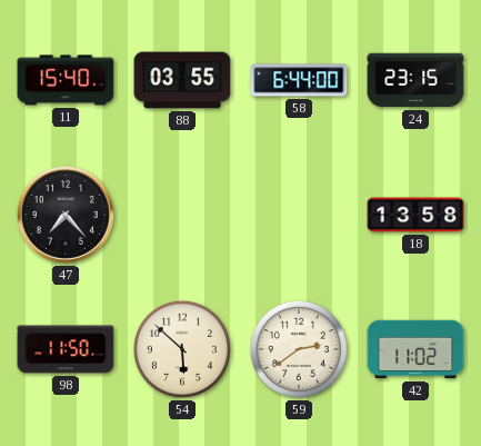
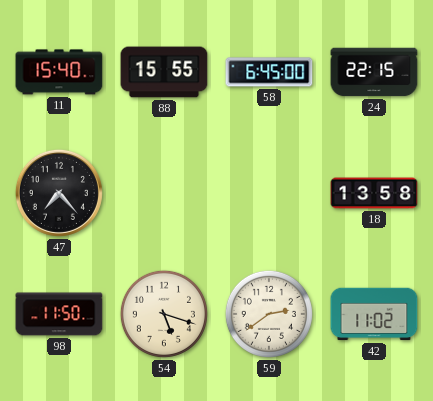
88: 03:55 -> 15:55
58: 6:44 -> 6:45
24: 23:15 -> 22:15
54: 5:52 -> 5:18
